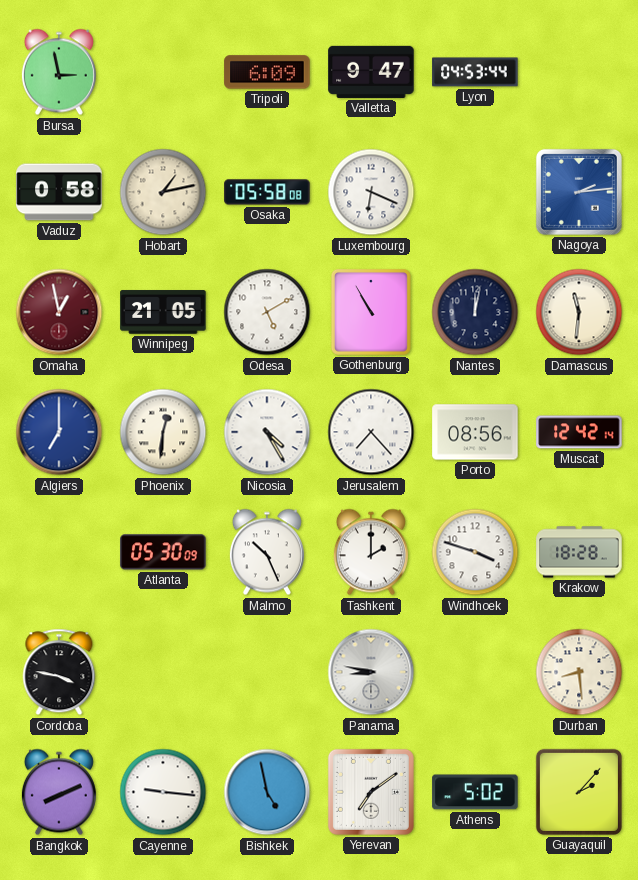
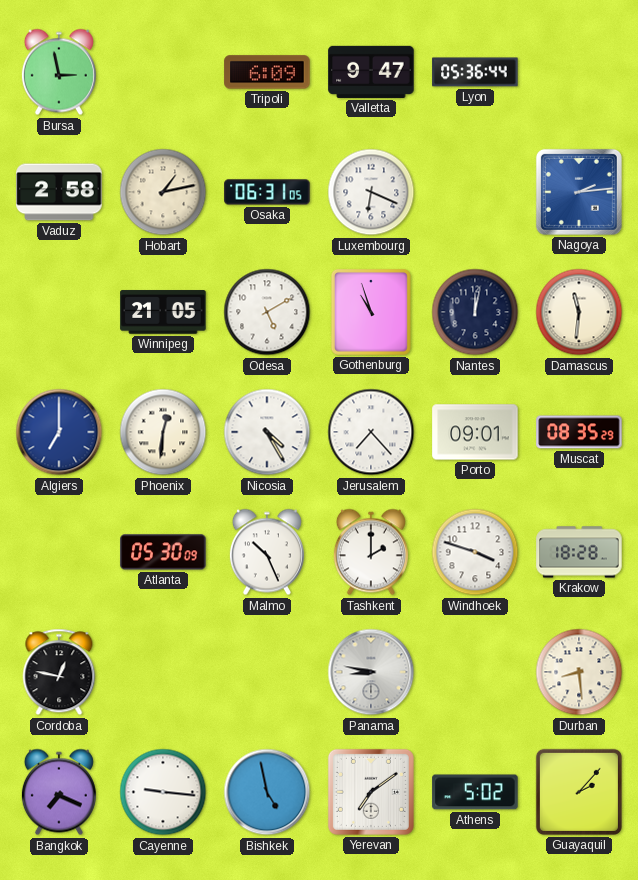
Lyon: 04:53 -> 05:36
Vaduz: 0:58 -> 2:58
Osaka: 05:58 -> 06:31
Omaha: 12:58 -> none
Gothenburg: 10:55 -> 10:57
Porto: 08:56 -> 09:01
Muscat: 12:42 -> 08:35
Cordoba: 3:47 -> 12:47
Bangkok: 8:11 -> 7:19
